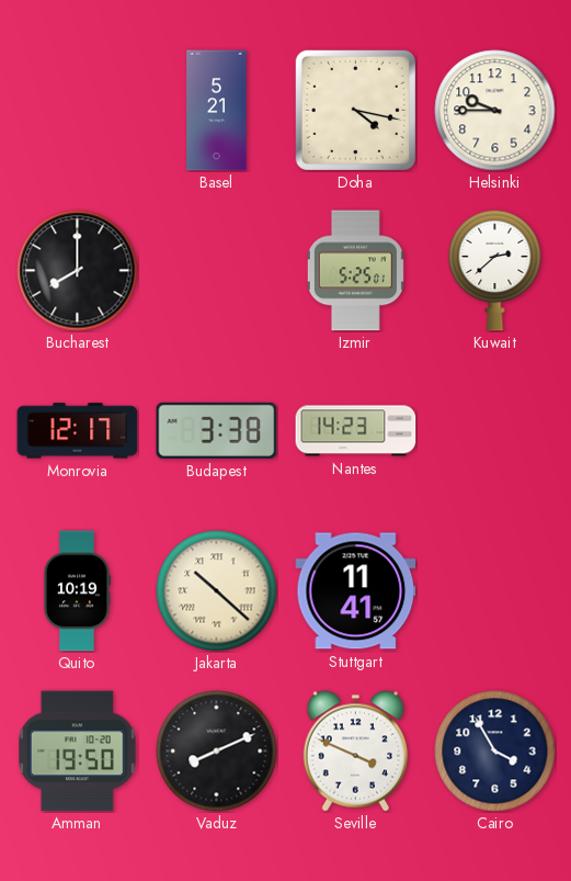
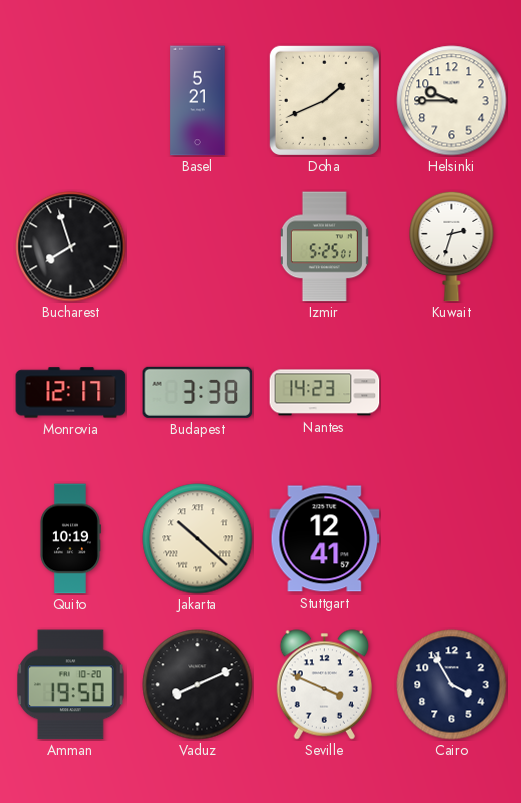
Doha: 4:17 -> 1:41
Bucharest: 8:00 -> 7:57
Kuwait: 2:38 -> 2:33
Stuttgart: 11:41 -> 12:41
